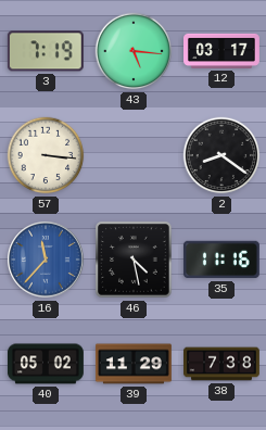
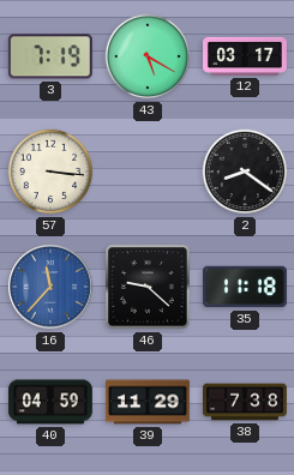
43: 5:16 -> 5:20
46: 4:28 -> 9:22
35: 11:16 -> 11:18
40: 05:02 -> 04:59
